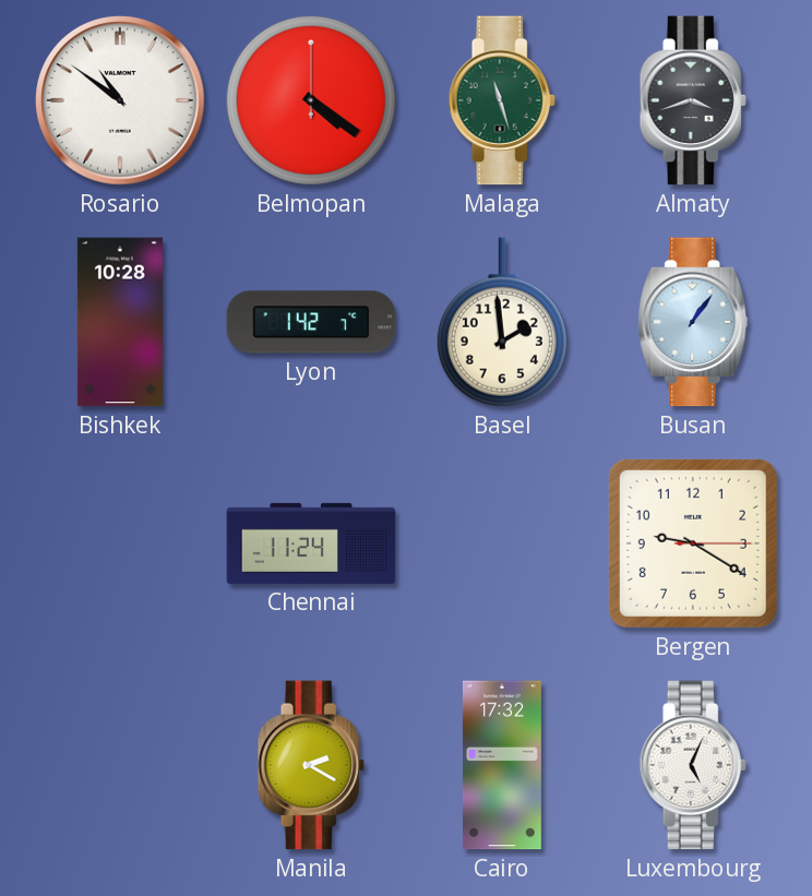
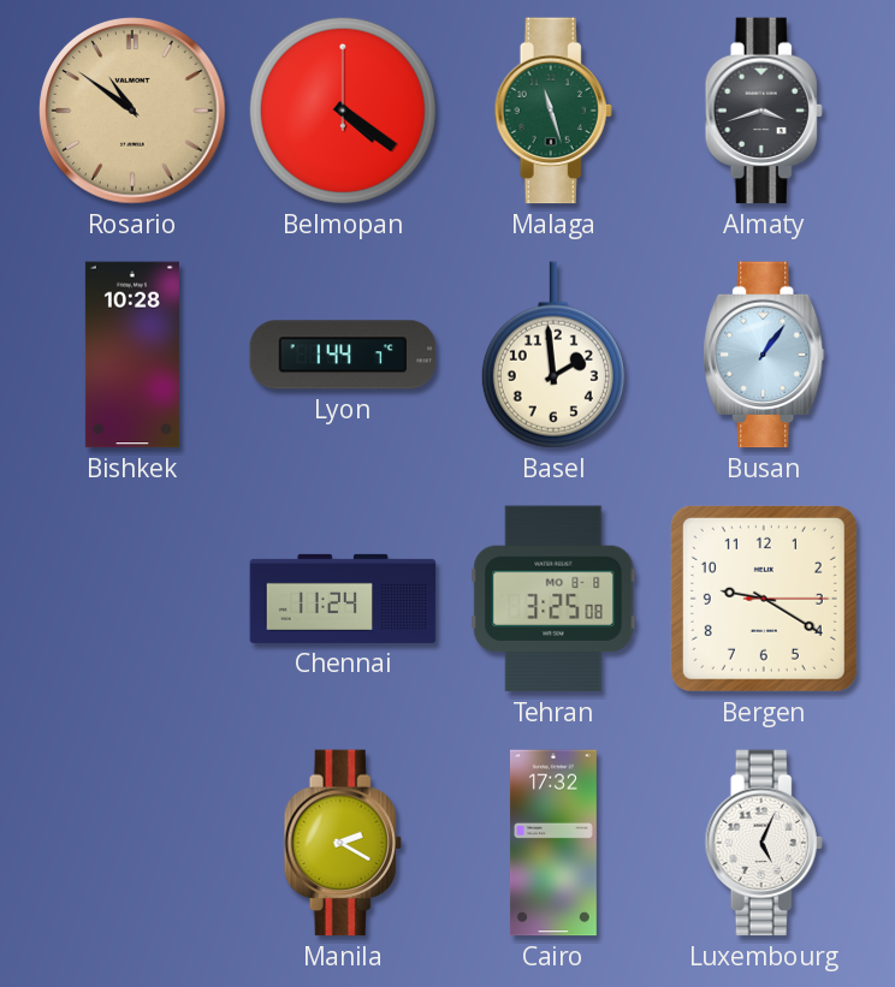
Rosario dial: white -> champagne
Lyon: 1:42 -> 1:44
Tehran: none -> 3:25
